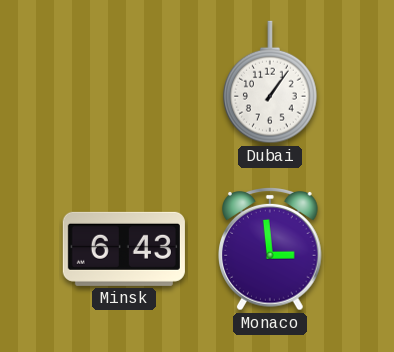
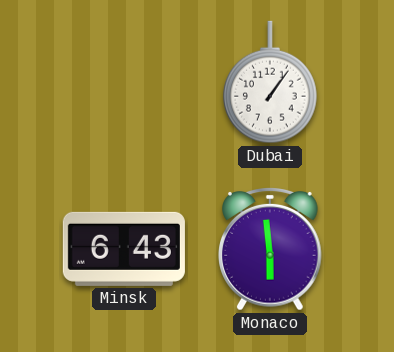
Monaco: 2:59 -> 5:59
